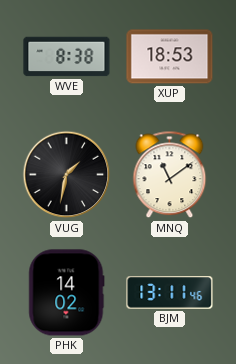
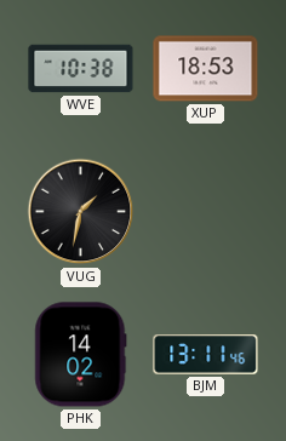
WVE: 8:38 -> 10:38
MNQ: 11:09 -> none
